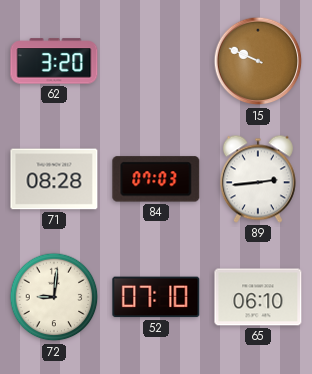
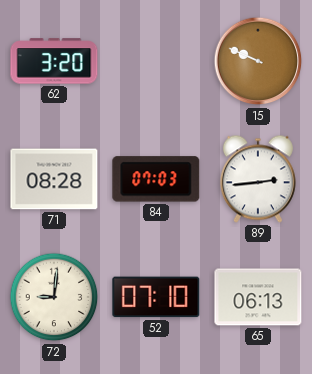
65: 06:10 -> 06:13
